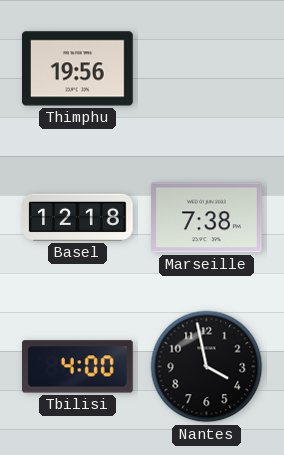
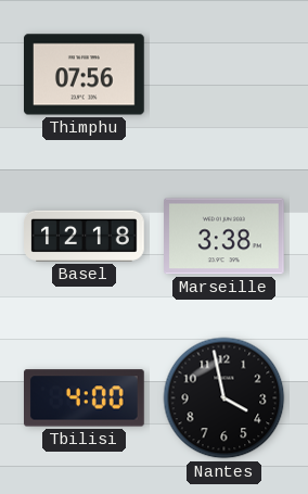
Thimphu: 19:56 -> 07:56
Marseille: 7:38 -> 3:38
